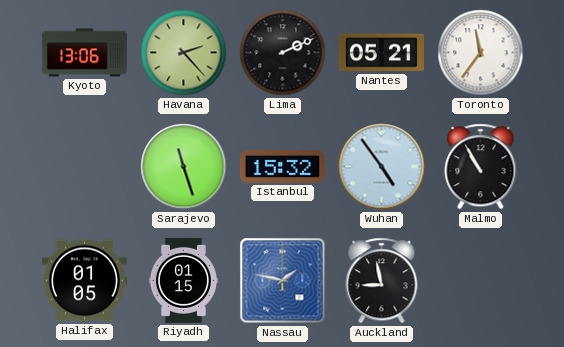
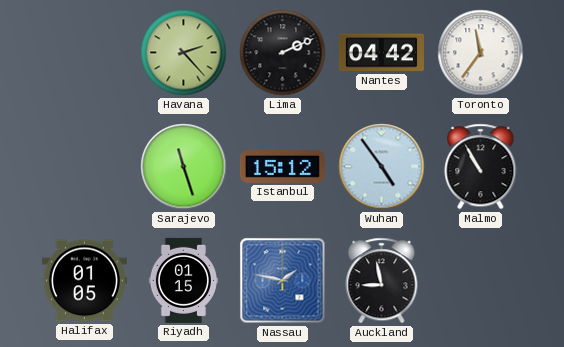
Kyoto: 13:06 -> none
Nantes: 05:21 -> 04:42
Istanbul: 15:32 -> 15:12
